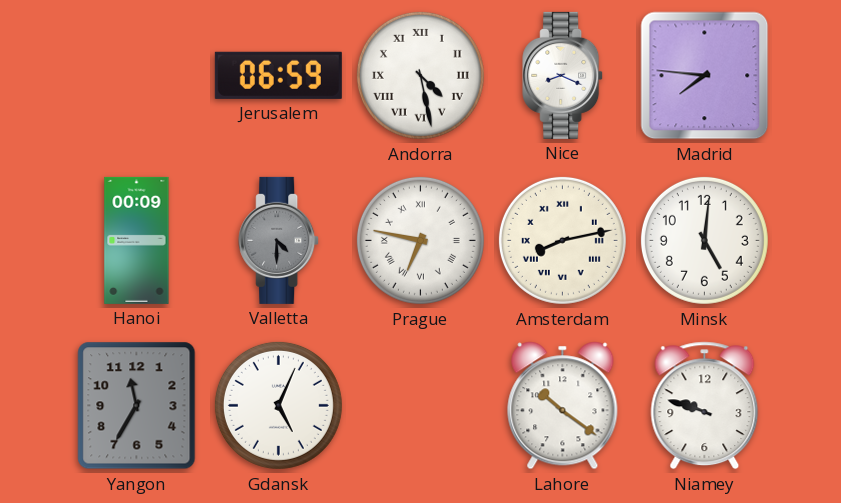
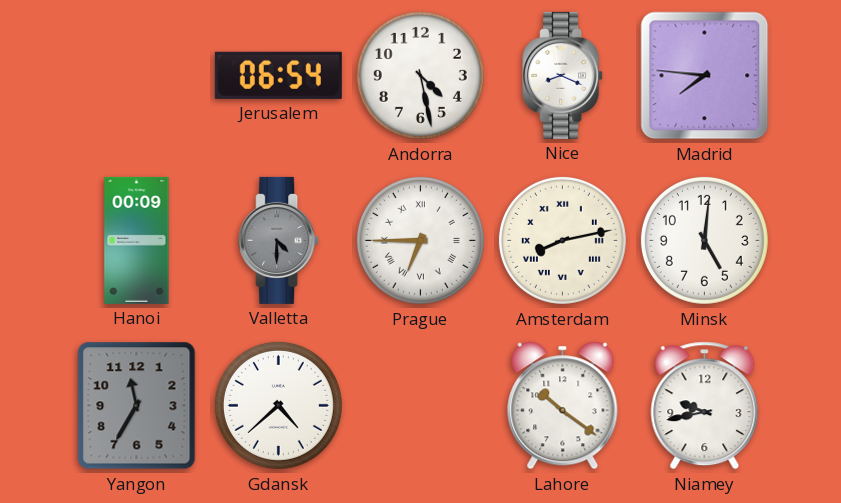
Jerusalem: 06:59 -> 06:54
Andorra numerals: Roman -> Arabic
Prague: 6:47 -> 6:45
Gdansk: 5:04 -> 4:38
Niamey: 9:48 -> 9:43
